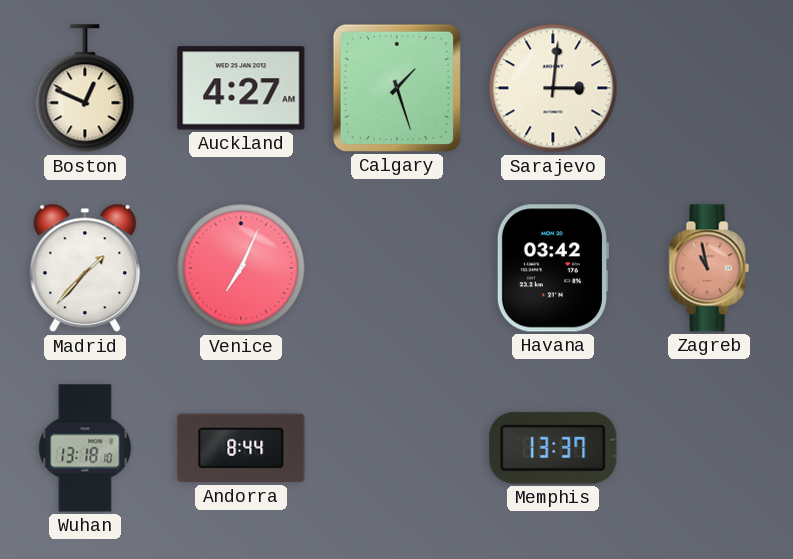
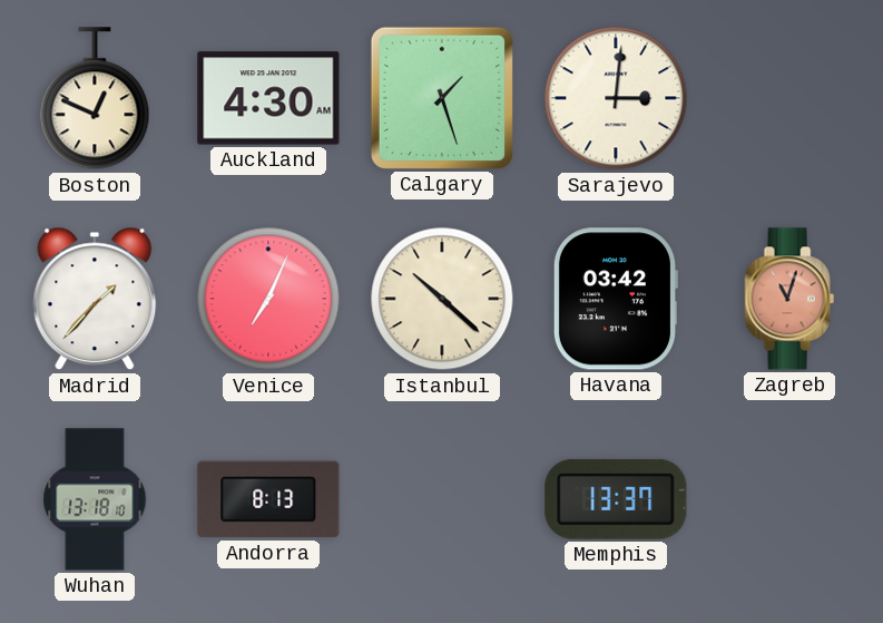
Auckland: 4:27 -> 4:30
Istanbul: none -> 10:22
Zagreb: 10:58 -> 11:03
Andorra: 8:44 -> 8:13
